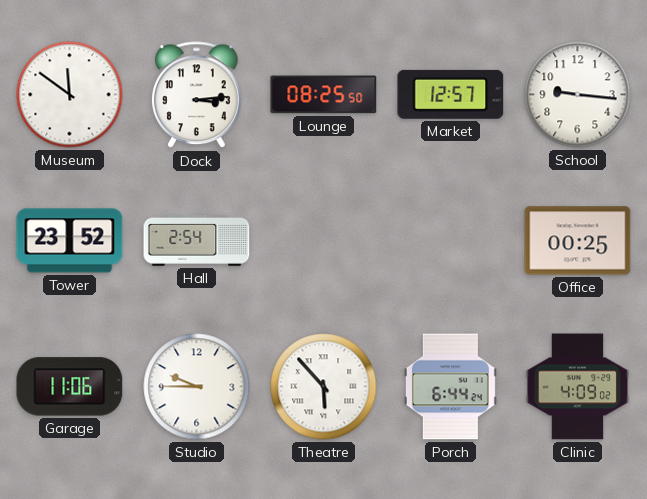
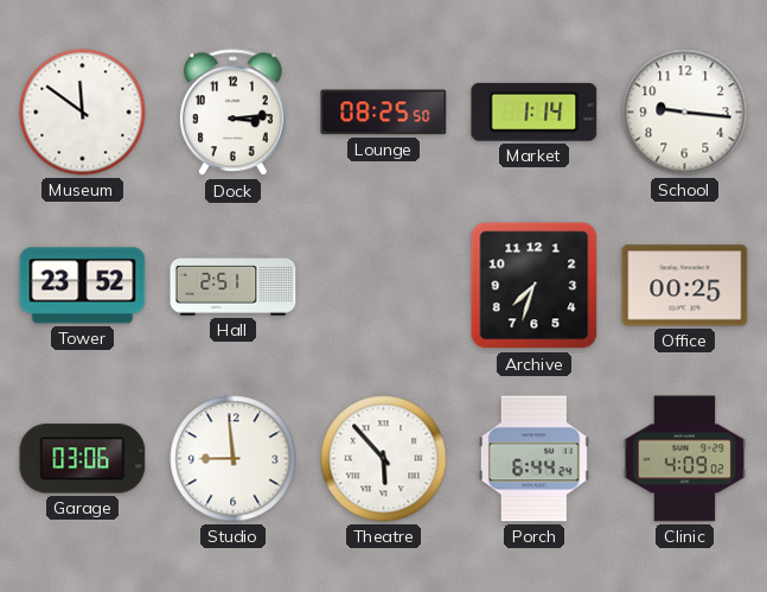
Market: 12:57 -> 1:14
Hall: 2:54 -> 2:51
Archive: none -> 7:33
Garage: 11:06 -> 03:06
Studio: 9:45 -> 8:59
